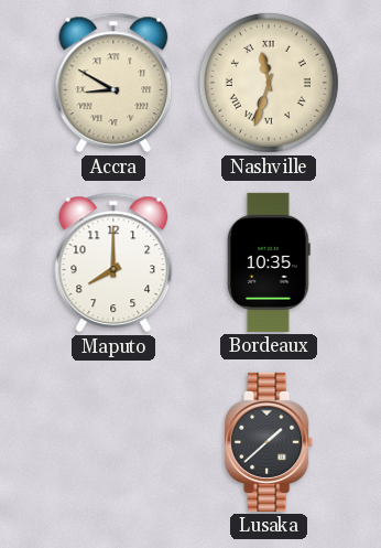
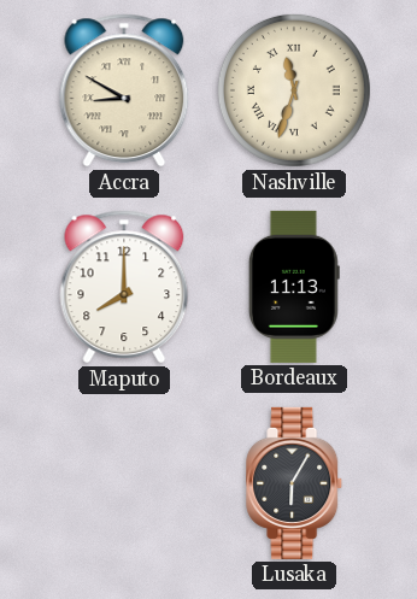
Bordeaux: 10:35 -> 11:13
Lusaka: 1:38 -> 6:05
